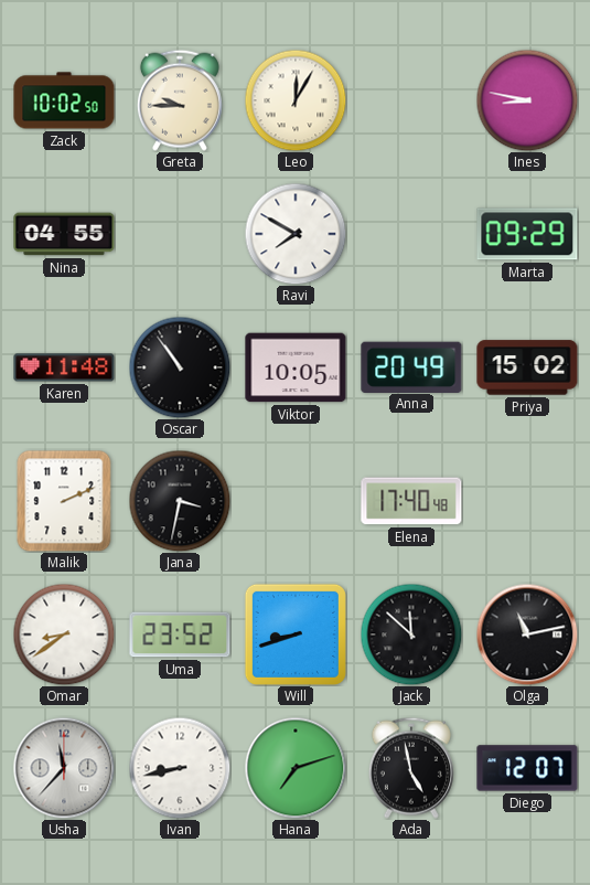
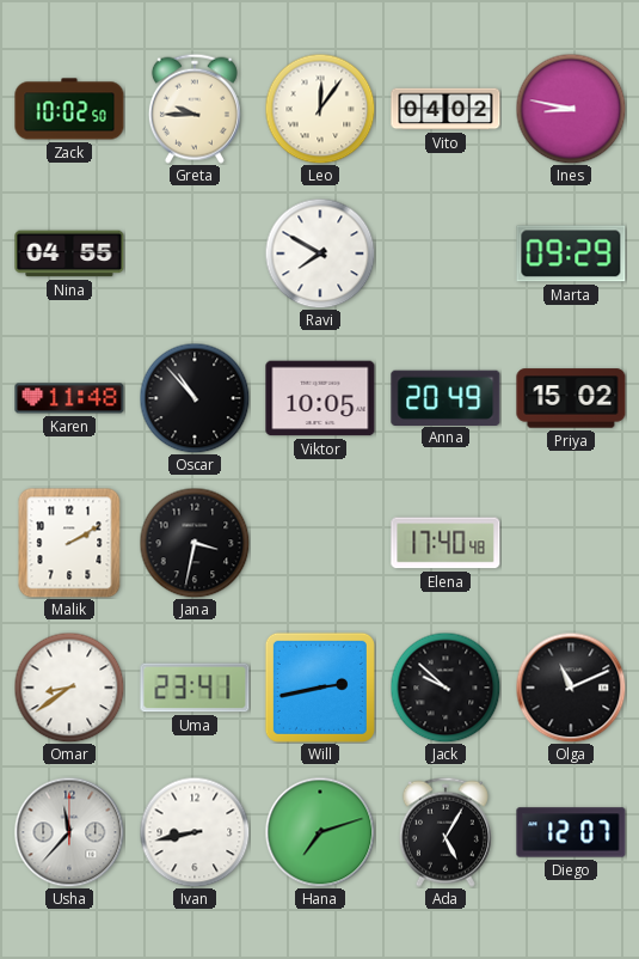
Leo: 12:05 -> 12:06
Vito: none -> 04:02
Oscar: 10:54 -> 10:53
Malik: 2:11 -> 2:10
Uma: 23:52 -> 23:41
Will: 8:42 -> 2:43
Jack: 11:52 -> 9:52
Olga: 11:13 -> 11:11
Ada: 4:58 -> 5:05
